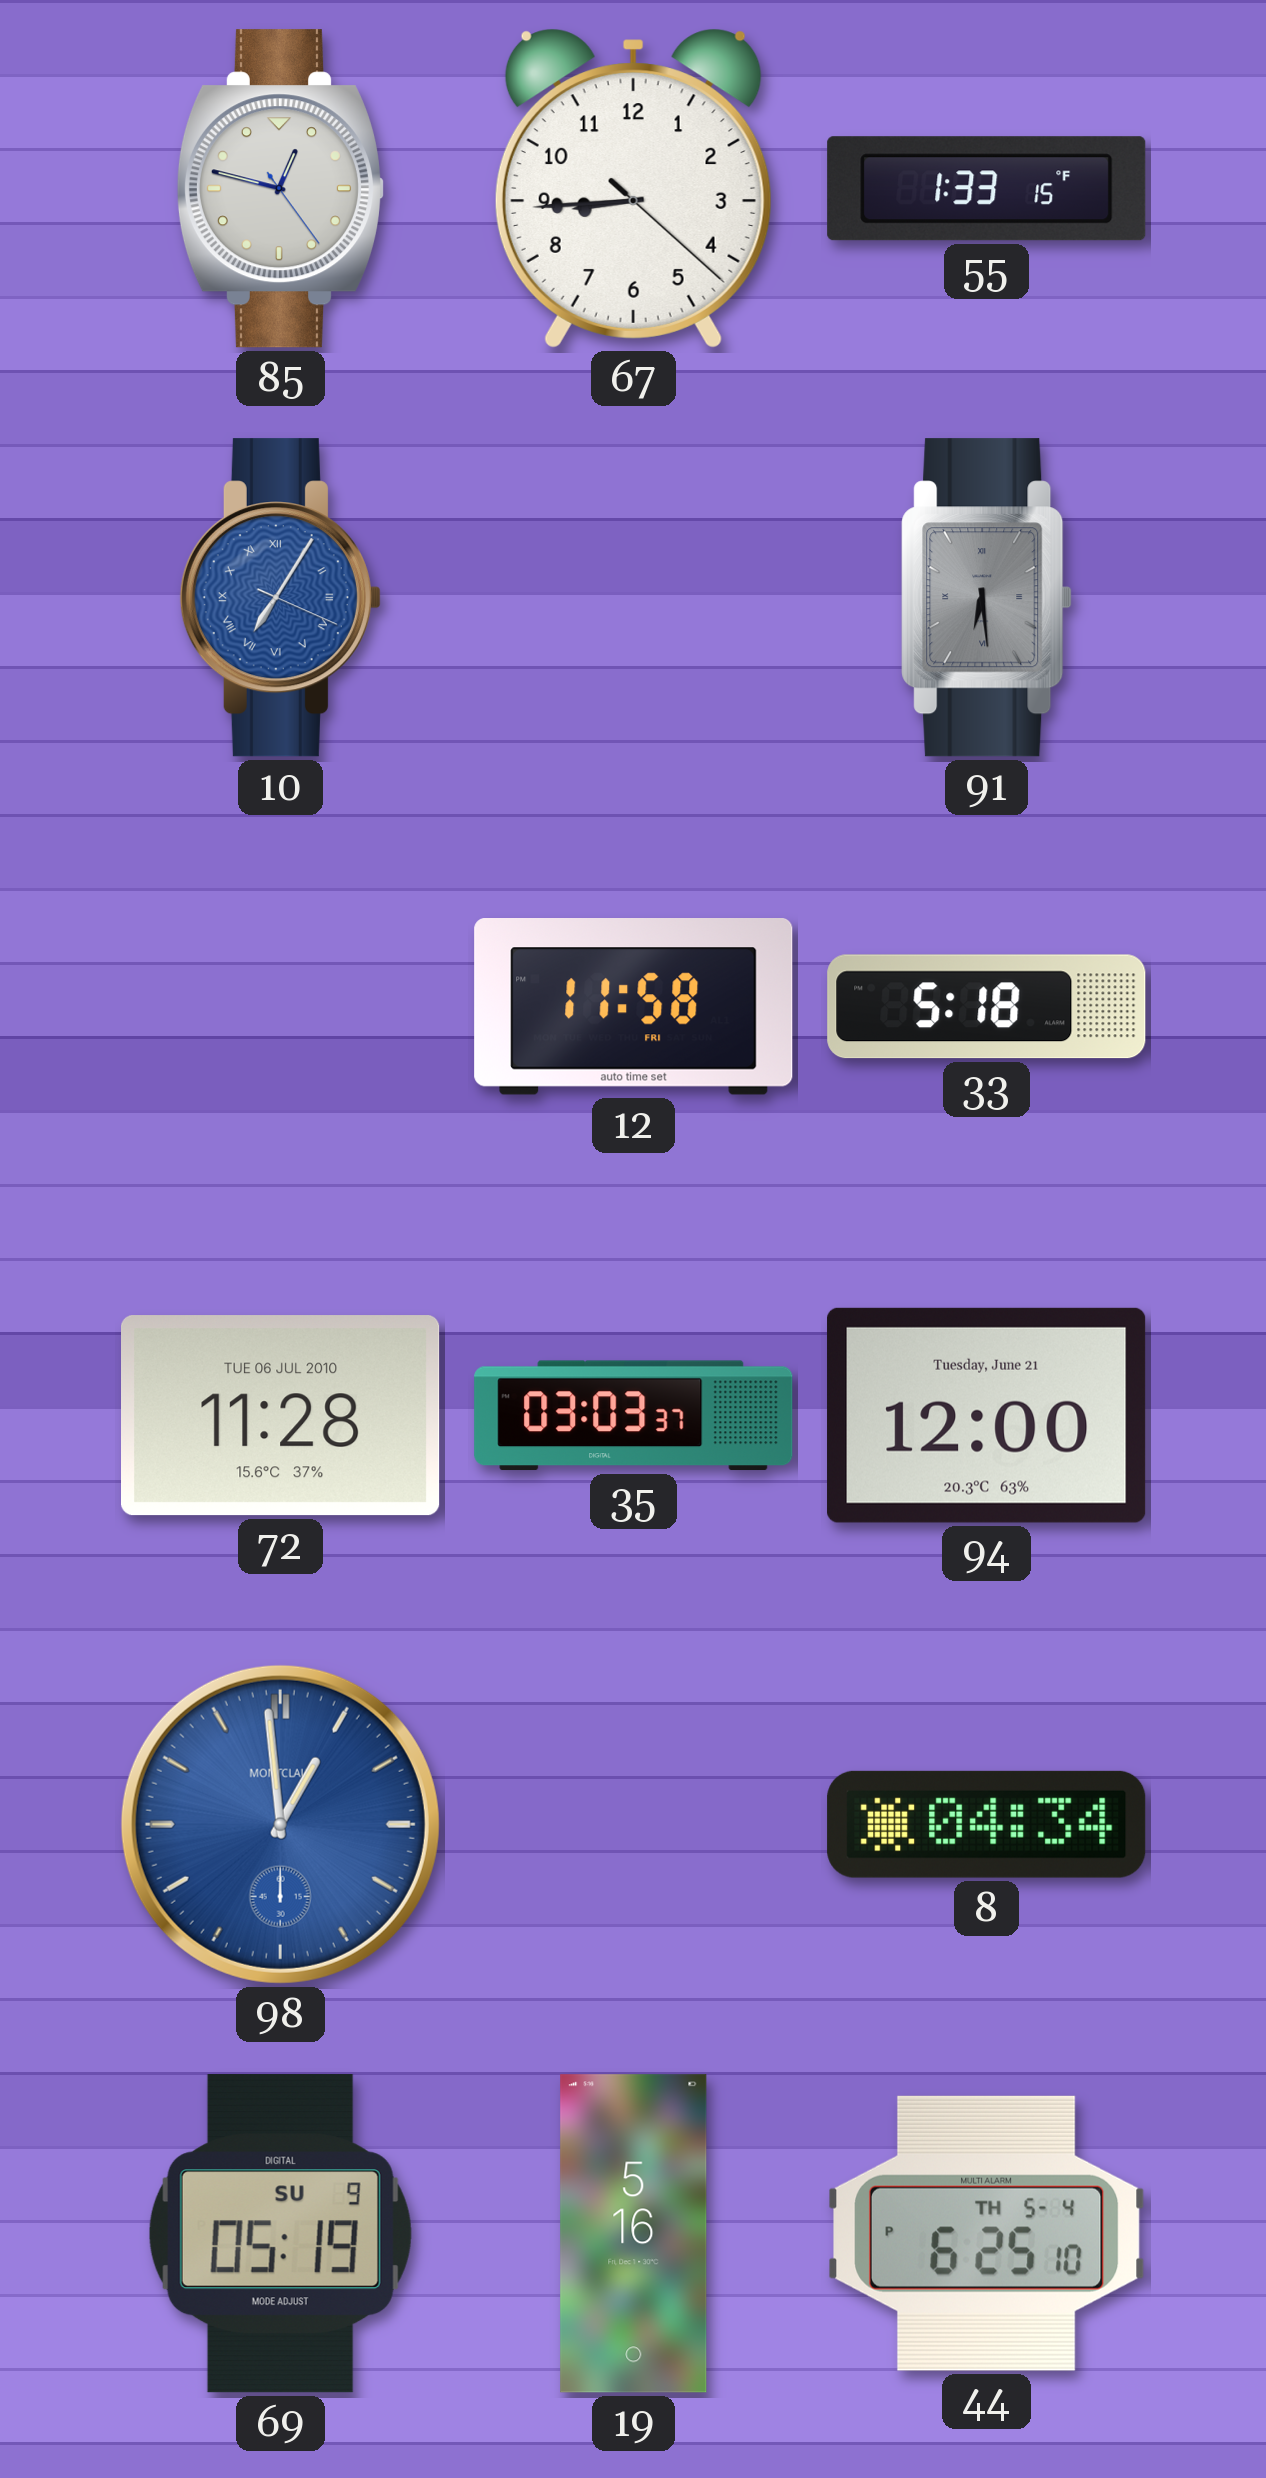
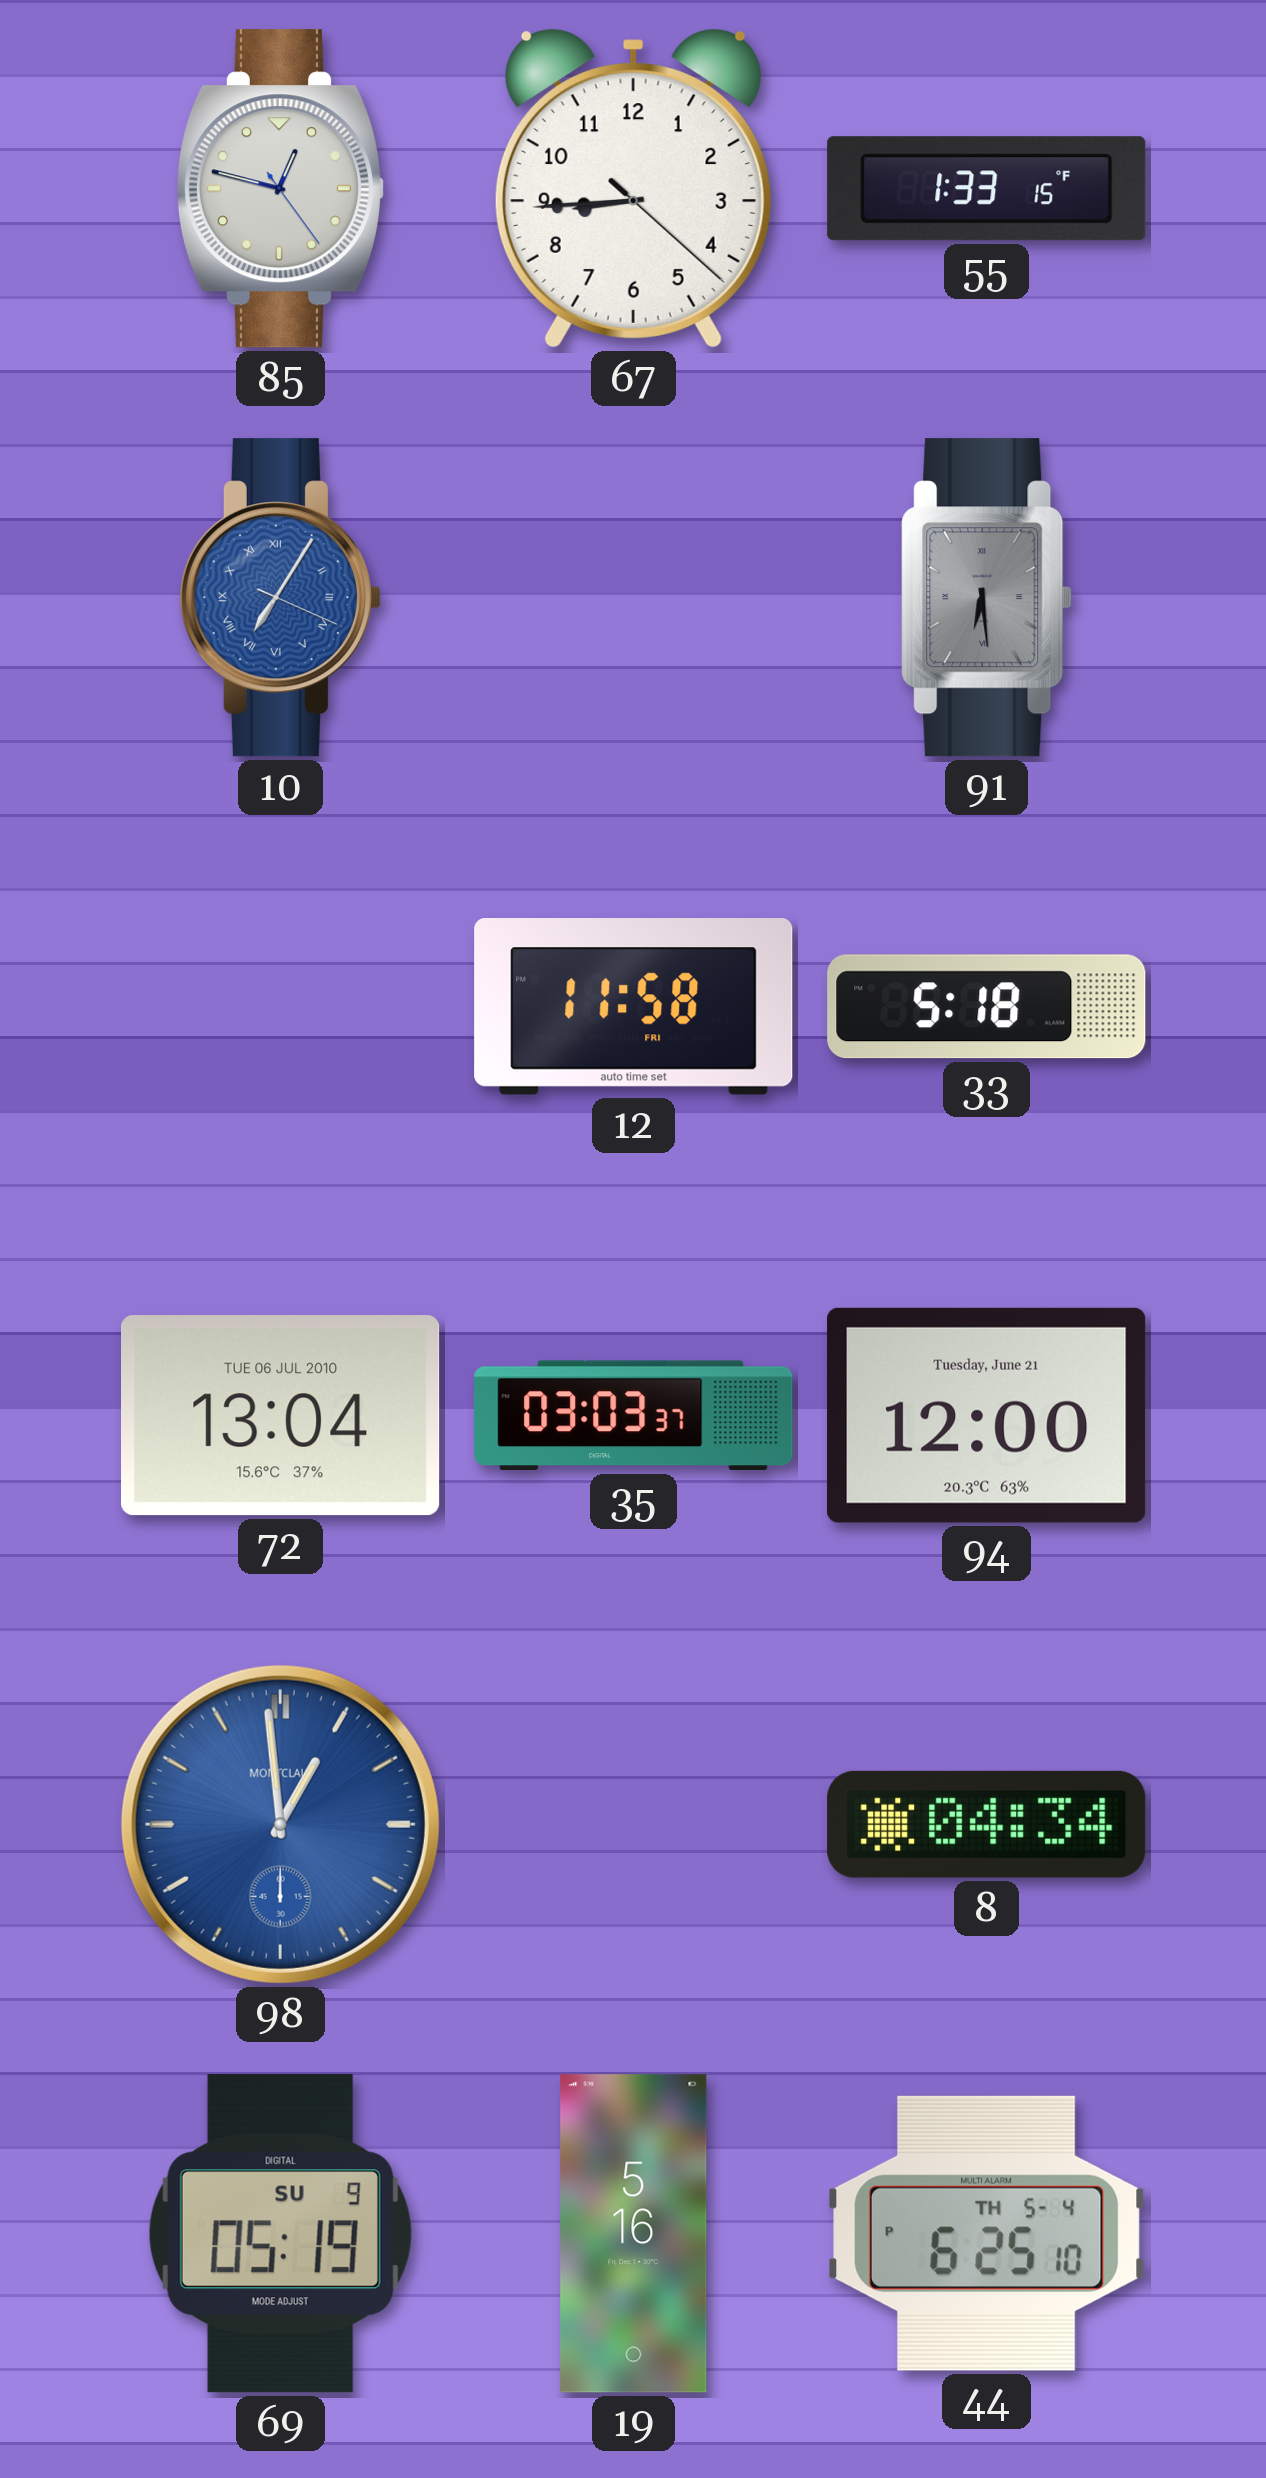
72: 11:28 -> 13:04
